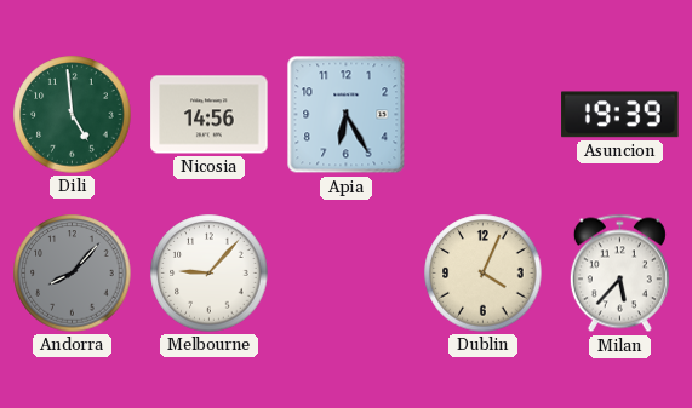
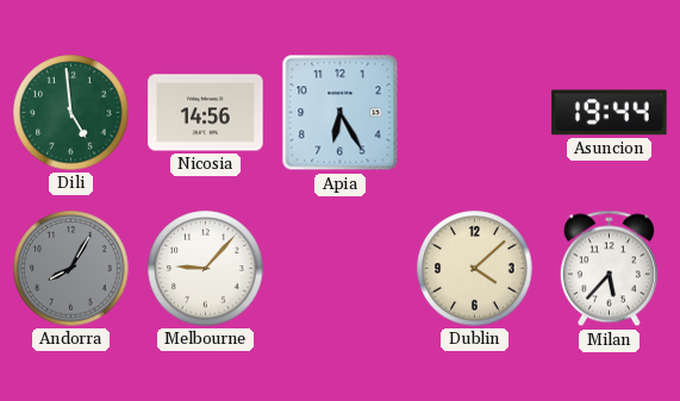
Asuncion: 19:39 -> 19:44
Andorra: 8:07 -> 8:05
Dublin: 4:04 -> 4:08
